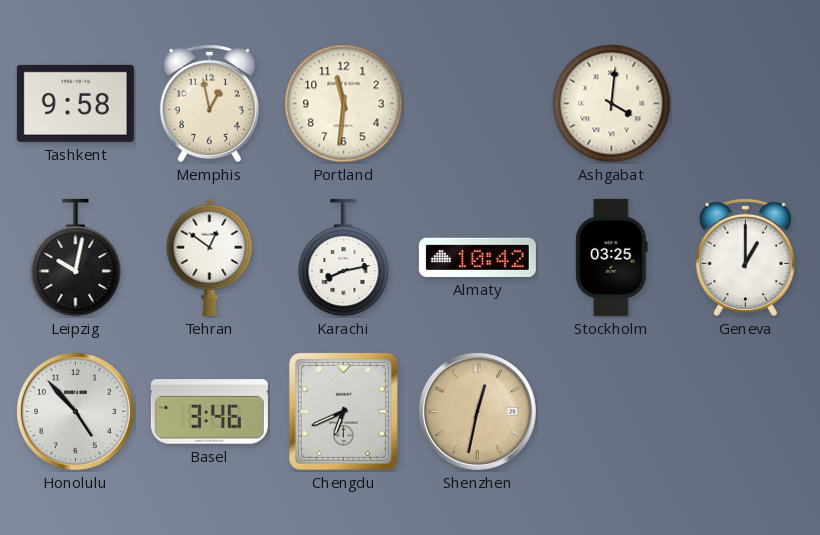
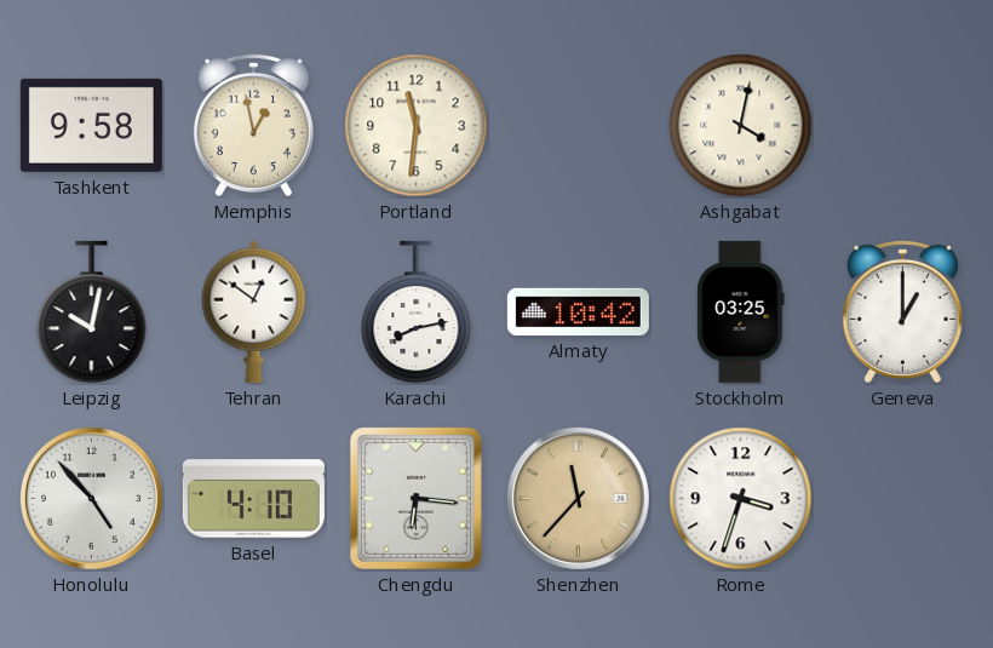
Ashgabat: 4:01 -> 4:02
Basel: 3:46 -> 4:10
Chengdu: 6:41 -> 6:16
Shenzhen: 12:32 -> 11:37
Rome: none -> 3:33
